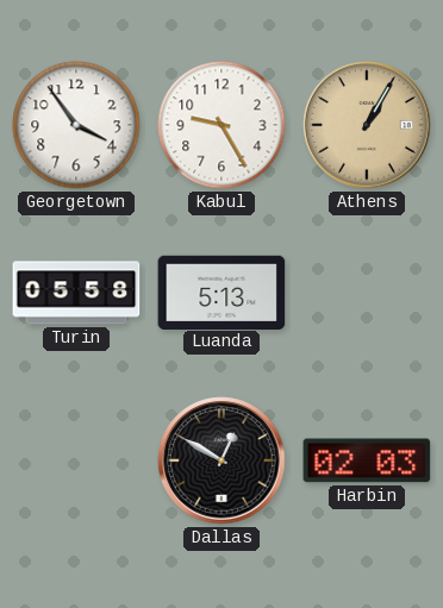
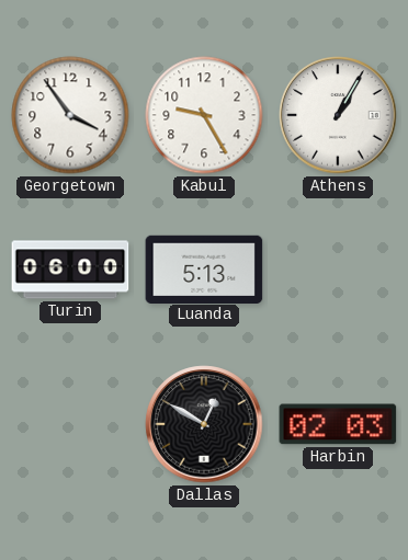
Athens dial: champagne -> white
Turin: 05:58 -> 06:00
